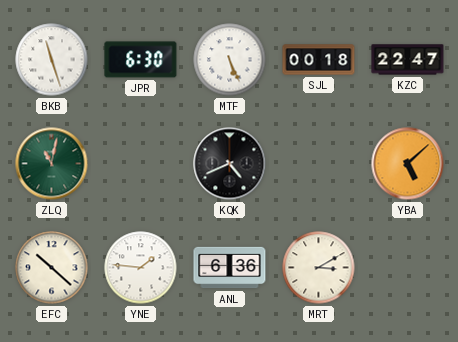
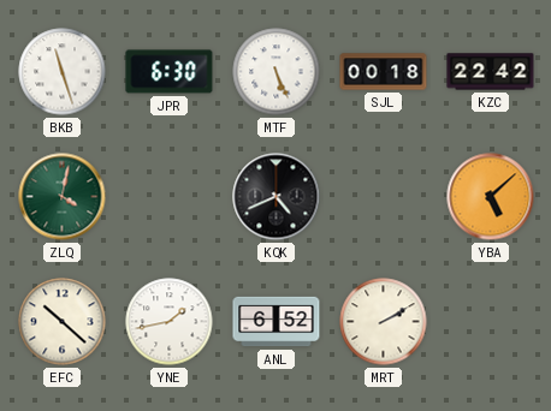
KZC: 22:47 -> 22:42
ZLQ: 11:02 -> 4:02
YNE: 1:46 -> 1:43
ANL: 6:36 -> 6:52
MRT: 3:10 -> 2:10
